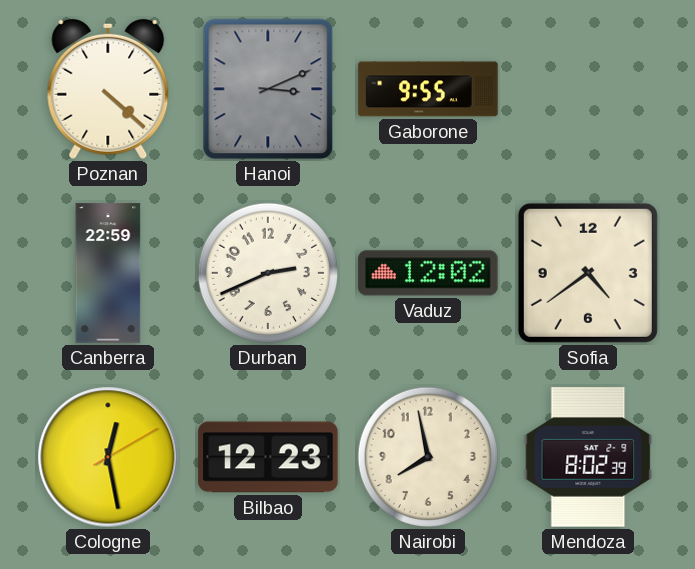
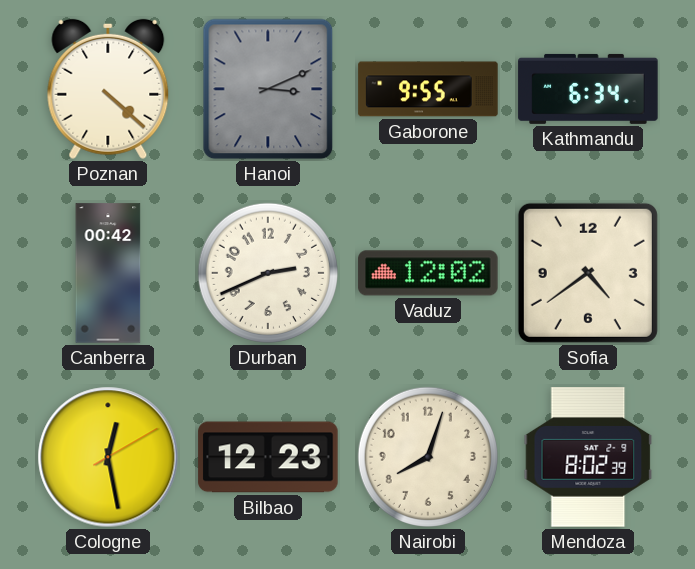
Kathmandu: none -> 6:34
Canberra: 22:59 -> 00:42
Nairobi: 7:58 -> 8:03
